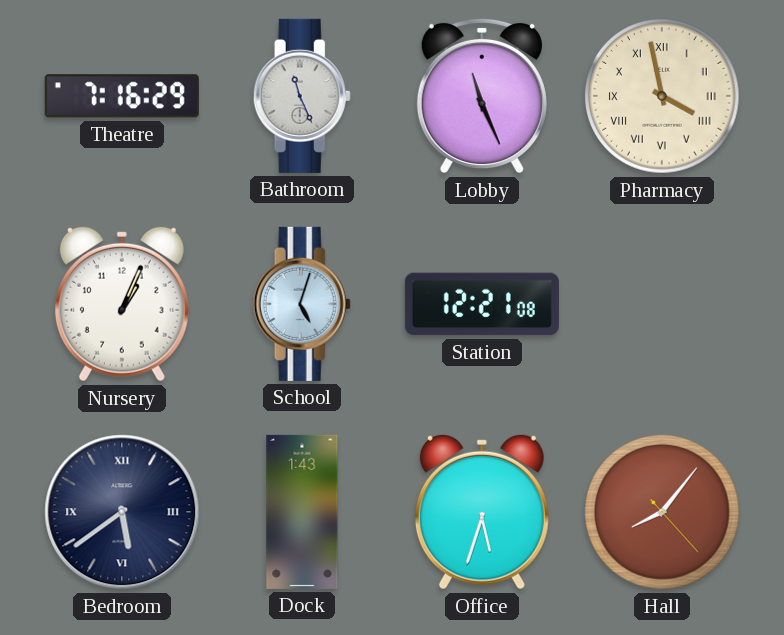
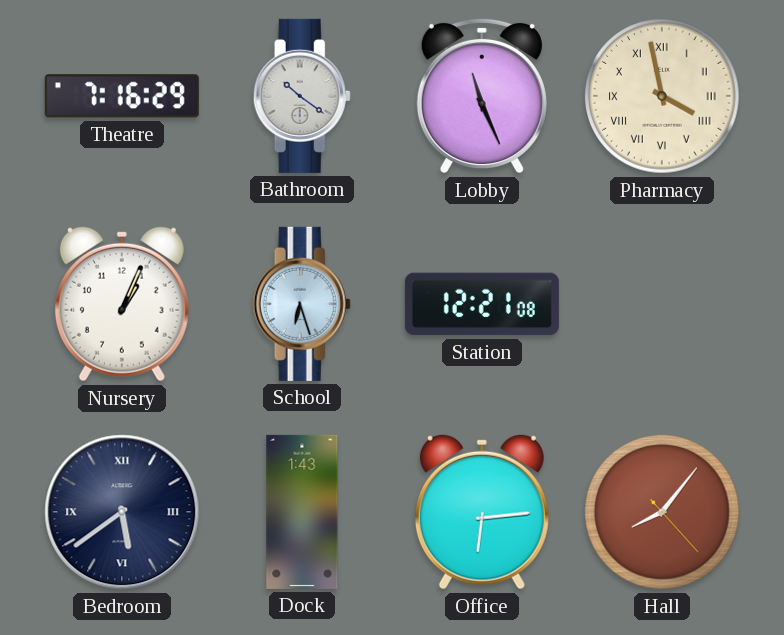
Bathroom: 11:26 -> 10:21
School: 5:03 -> 6:27
Office: 5:33 -> 6:14
